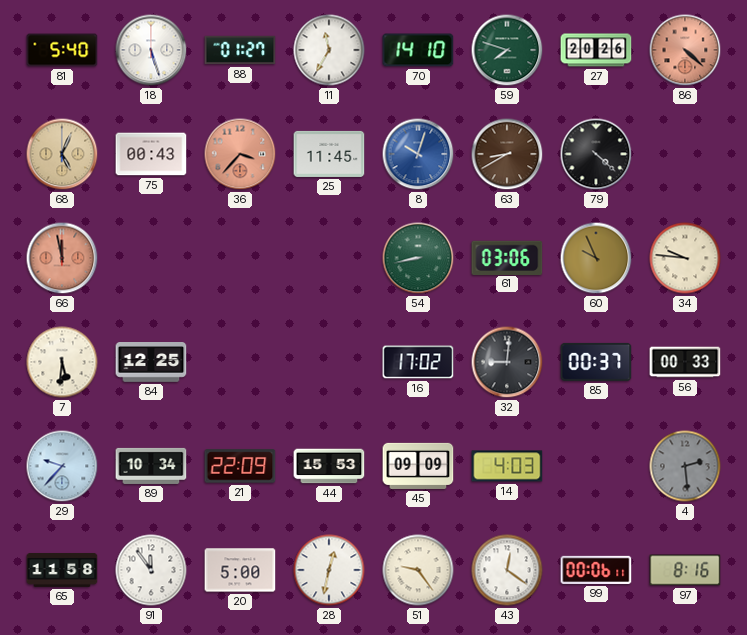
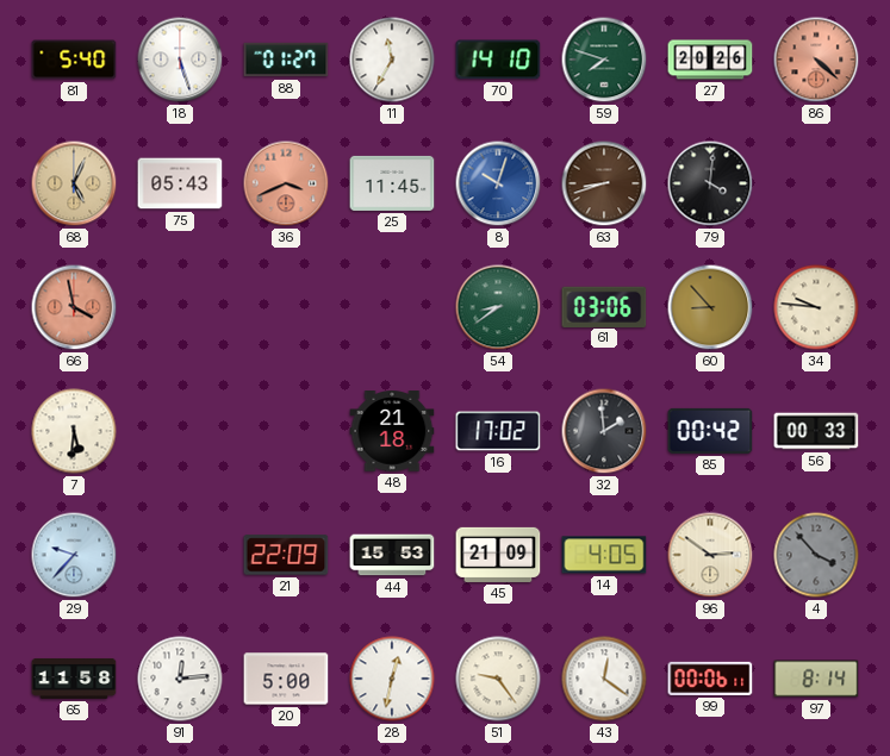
75: 00:43 -> 05:43
36: 3:37 -> 3:41
63: 8:40 -> 8:42
79: 4:22 -> 4:01
66: 11:58 -> 3:58
54: 8:43 -> 8:39
60: 9:56 -> 8:53
84: 12:25 -> none
48: none -> 21:18
32: 9:01 -> 1:59
85: 00:37 -> 00:42
89: 10:34 -> none
45: 09:09 -> 21:09
14: 4:03 -> 4:05
96: none -> 2:51
4: 2:29 -> 3:53
91: 11:54 -> 12:14
97: 8:16 -> 8:14
